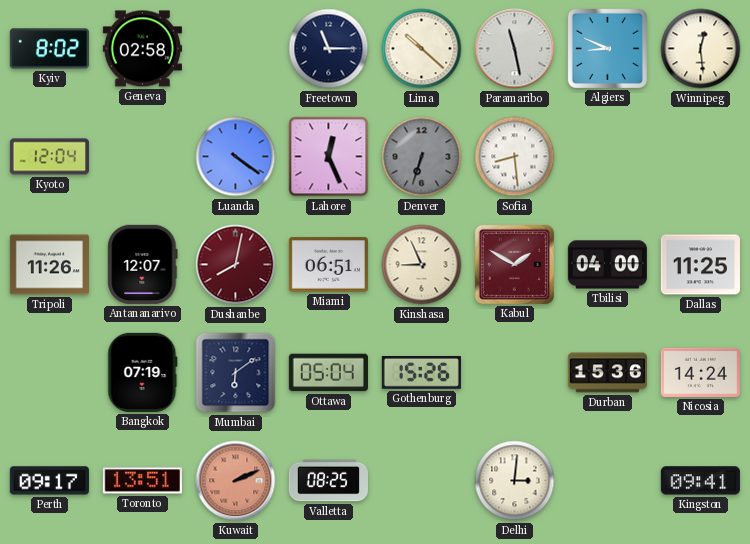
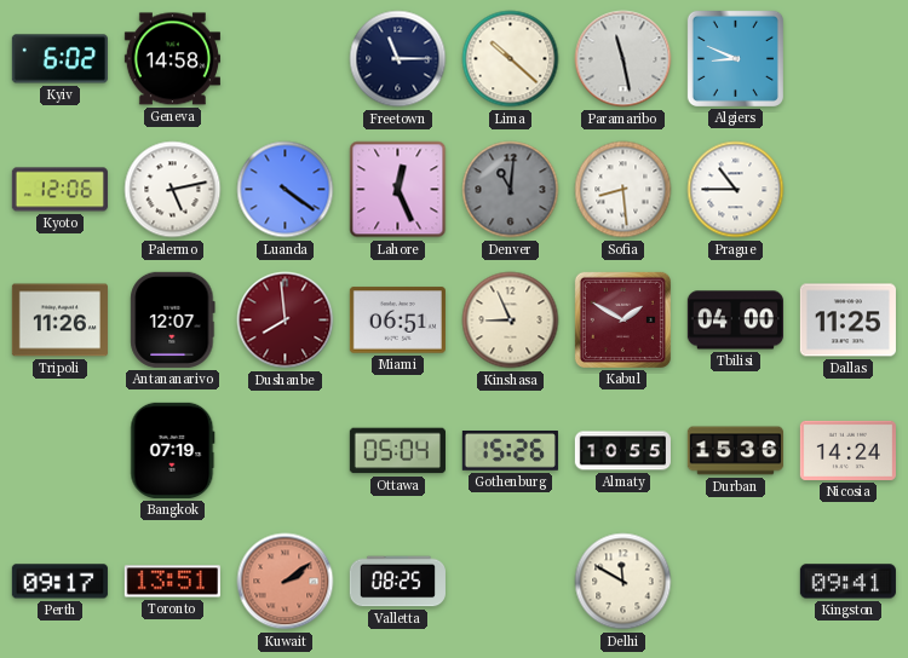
Kyiv: 8:02 -> 6:02
Geneva: 02:58 -> 14:58
Winnipeg: 12:29 -> none
Kyoto: 12:04 -> 12:06
Palermo: none -> 5:13
Denver: 6:33 -> 11:01
Prague: none -> 10:45
Dushanbe: 8:02 -> 7:59
Mumbai: 6:09 -> none
Almaty: none -> 10:55
Kuwait: 2:11 -> 2:09
Delhi: 3:01 -> 11:50
